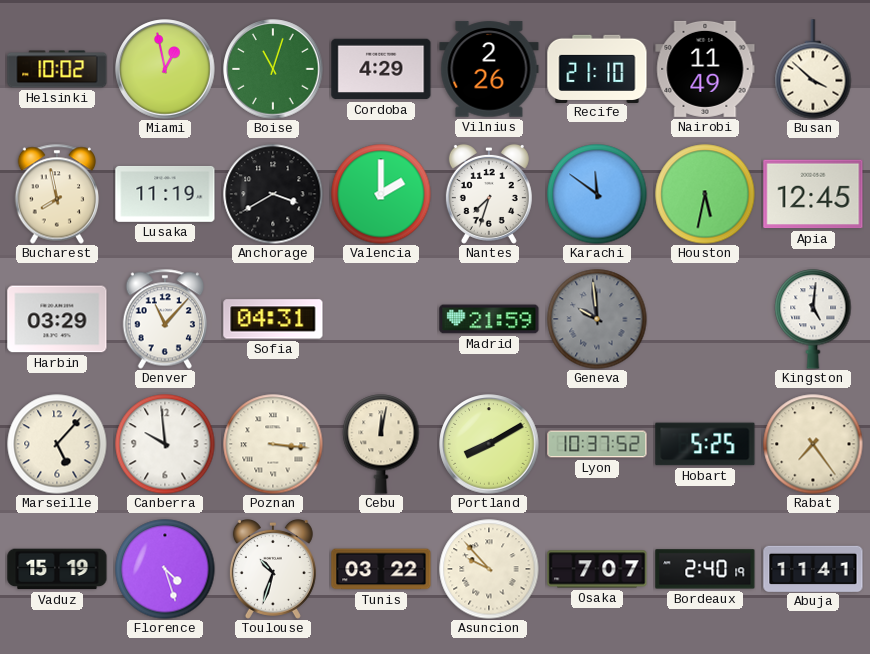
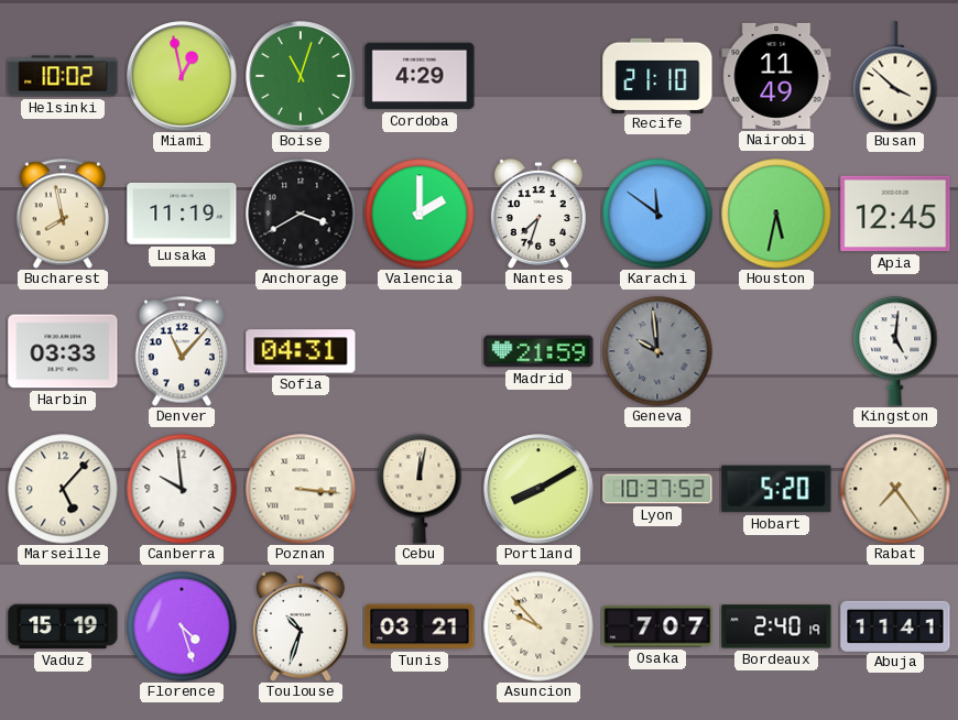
Vilnius: 2:26 -> none
Harbin: 03:29 -> 03:33
Hobart: 5:25 -> 5:20
Tunis: 03:22 -> 03:21
